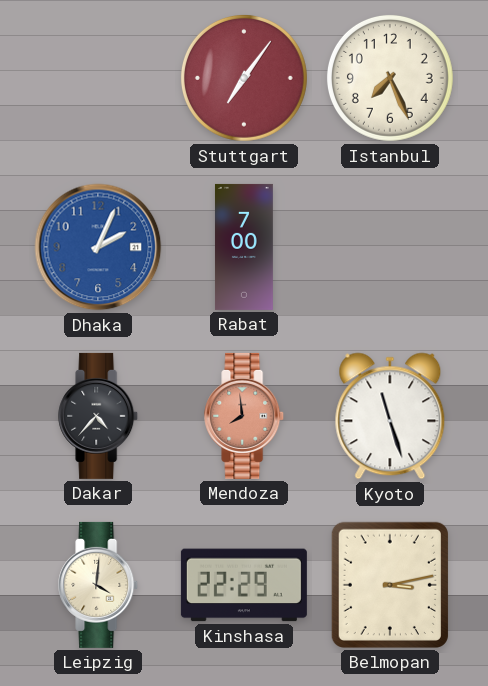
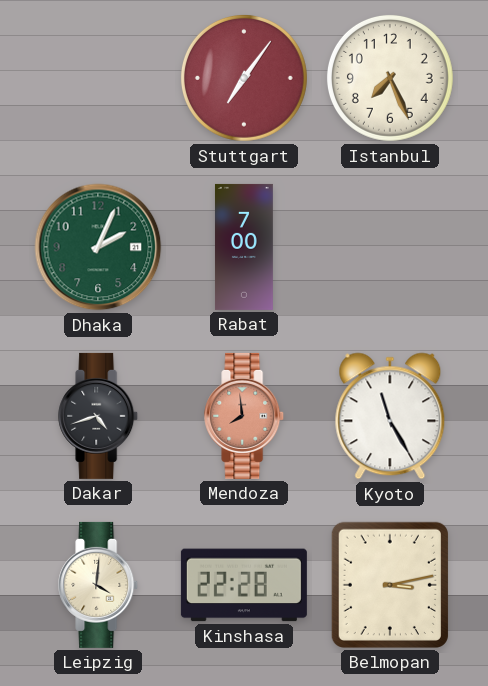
Dhaka dial: blue -> green
Dakar: 4:37 -> 4:42
Kyoto: 11:27 -> 11:25
Kinshasa: 22:29 -> 22:28
